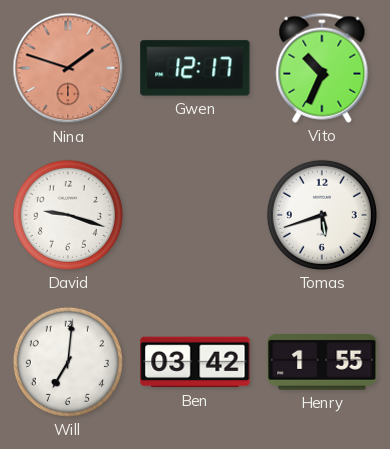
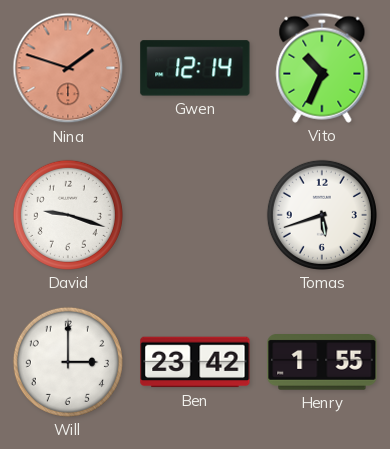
Gwen: 12:17 -> 12:14
Will: 7:01 -> 3:00
Ben: 03:42 -> 23:42
